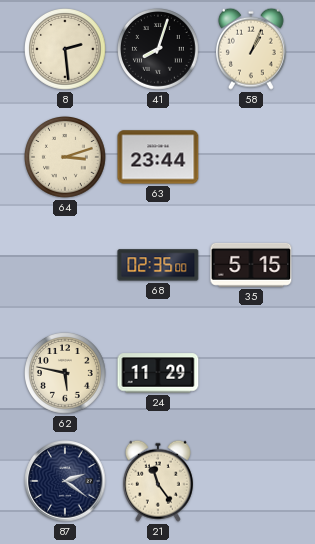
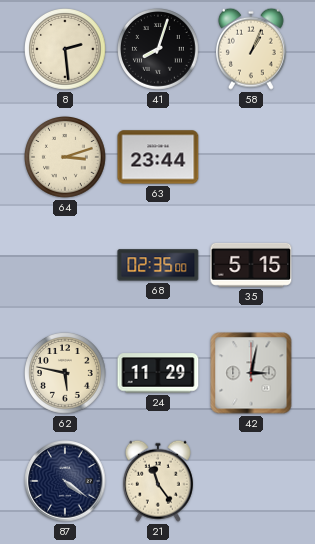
42: none -> 3:02
87: 2:21 -> 4:21
